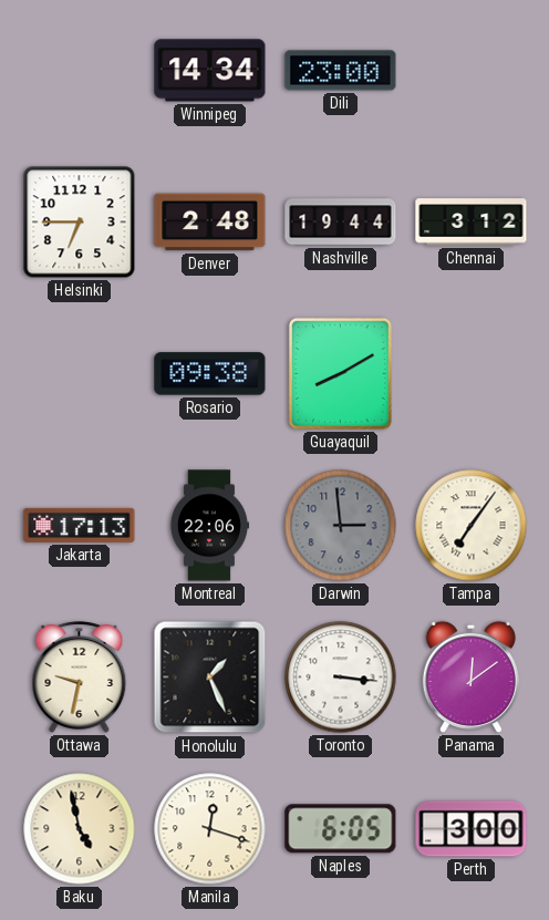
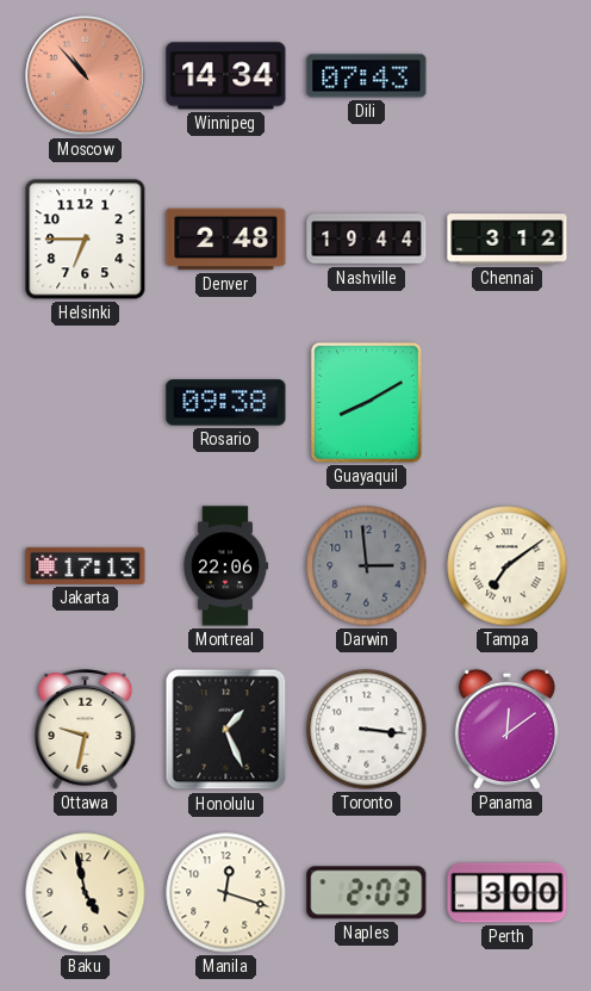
Moscow: none -> 10:53
Dili: 23:00 -> 07:43
Tampa: 7:06 -> 7:09
Naples: 6:05 -> 2:03
